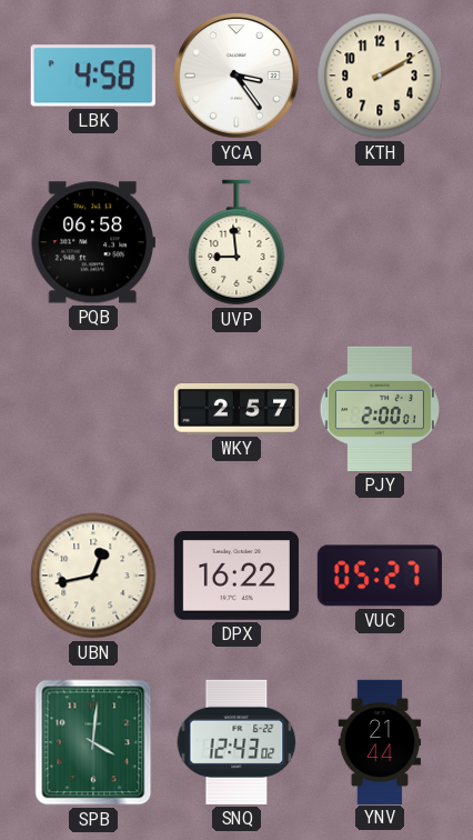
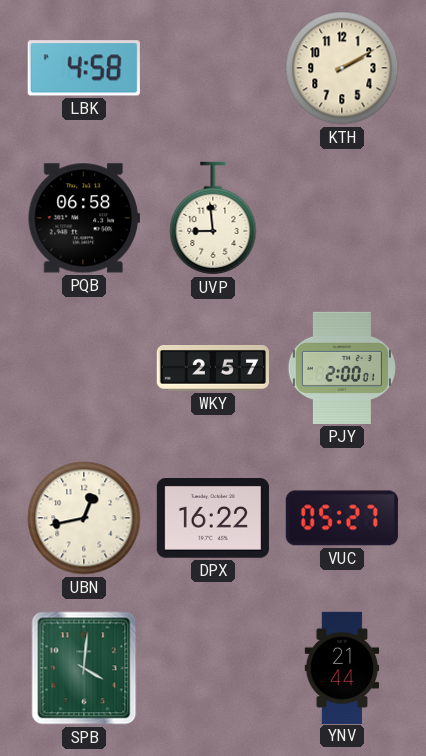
YCA: 3:24 -> none
SNQ: 12:43 -> none
